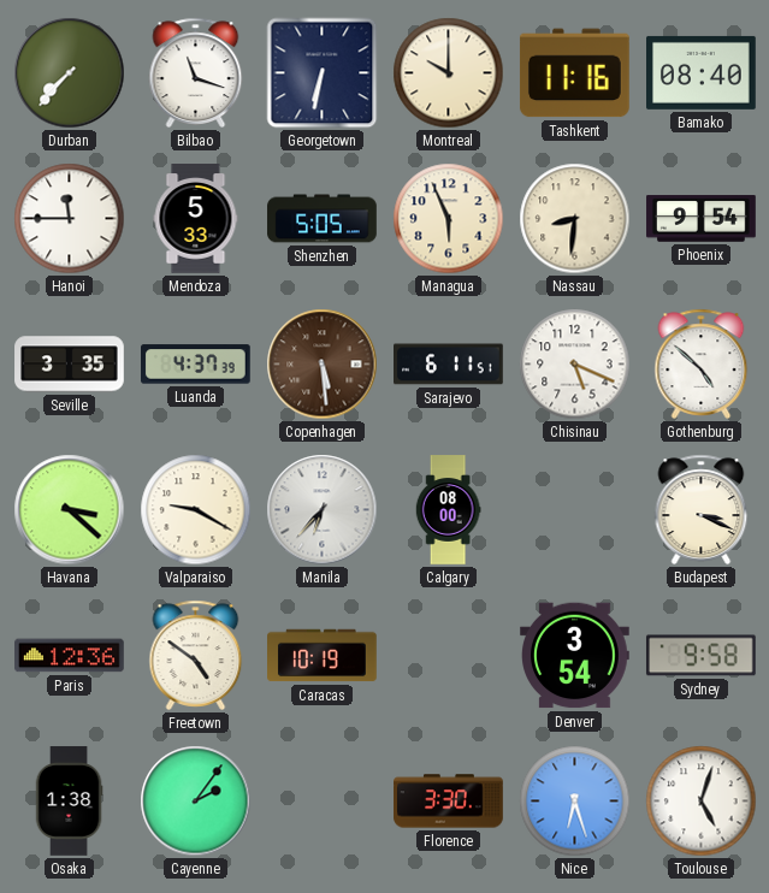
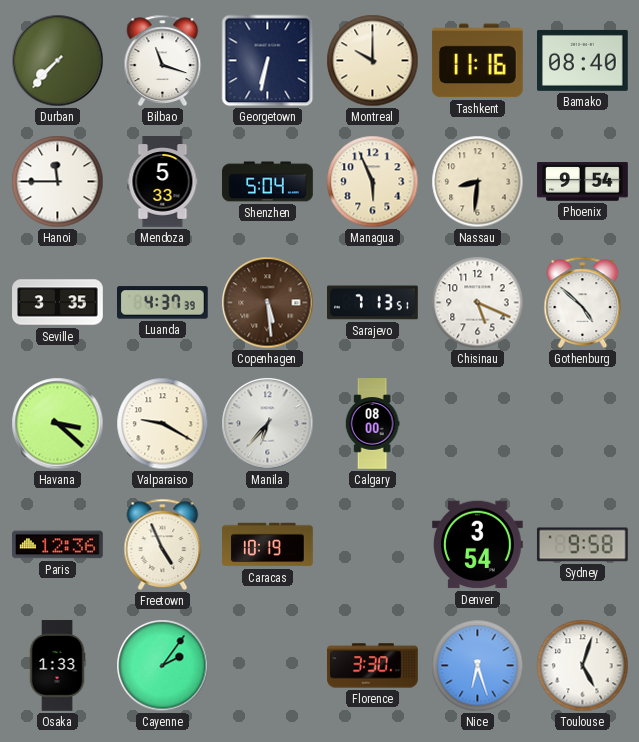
Shenzhen: 5:05 -> 5:04
Sarajevo: 6:11 -> 7:13
Budapest: 3:19 -> none
Freetown: 4:51 -> 4:56
Osaka: 1:38 -> 1:33
